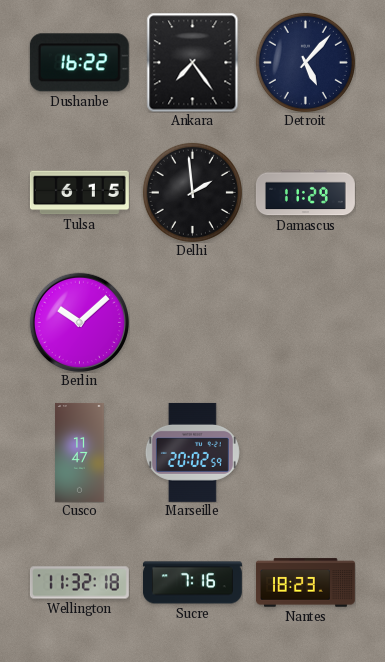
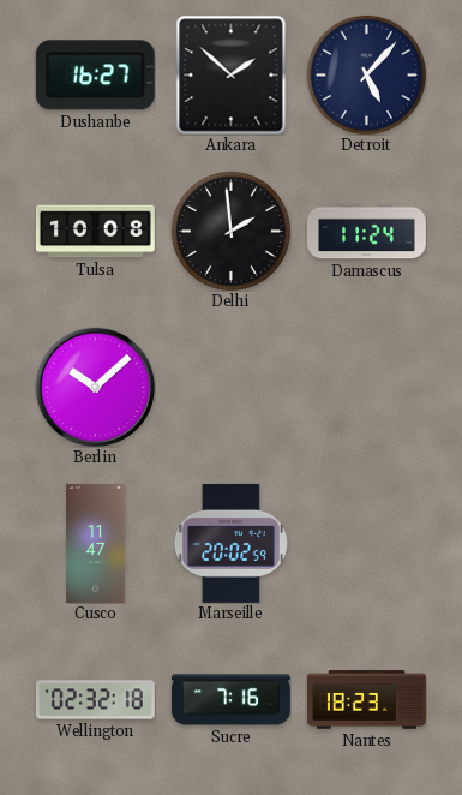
Dushanbe: 16:22 -> 16:27
Ankara: 7:24 -> 1:52
Tulsa: 6:15 -> 10:08
Damascus: 11:29 -> 11:24
Wellington: 11:32 -> 02:32
